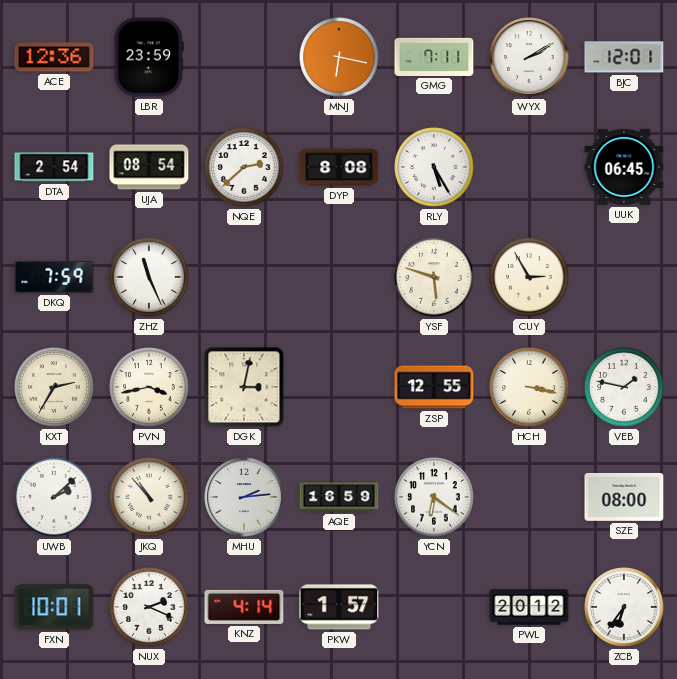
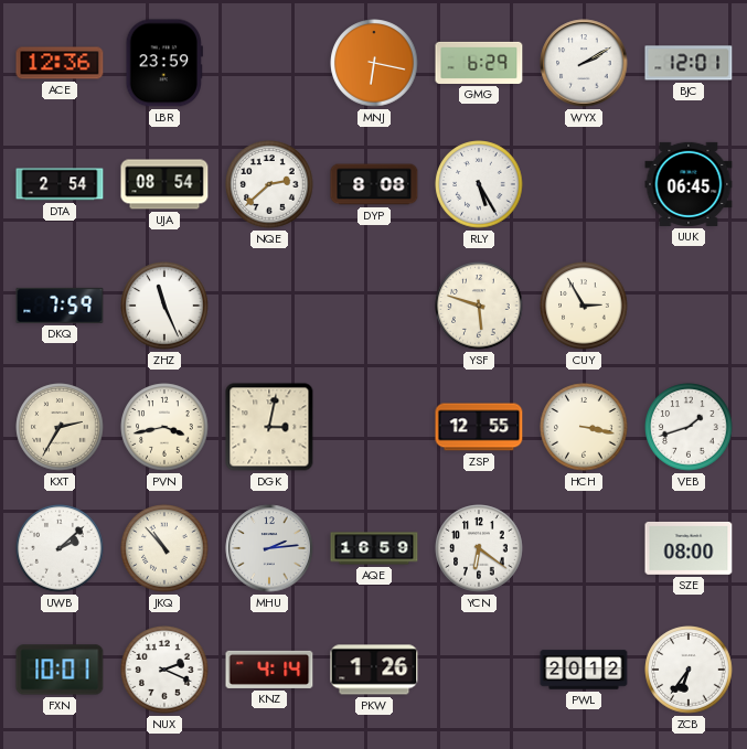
GMG: 7:11 -> 6:29
VEB: 1:47 -> 1:42
PKW: 1:57 -> 1:26
